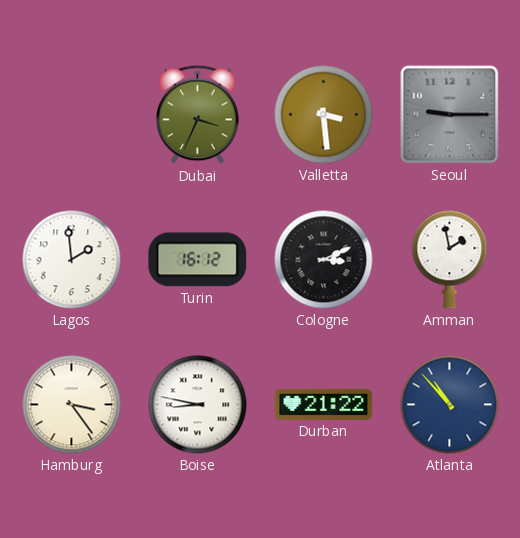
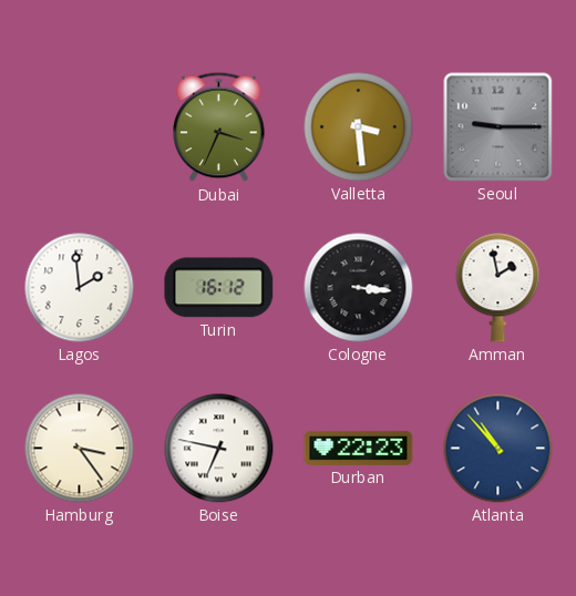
Cologne: 3:11 -> 3:16
Boise: 8:47 -> 6:47
Durban: 21:22 -> 22:23
